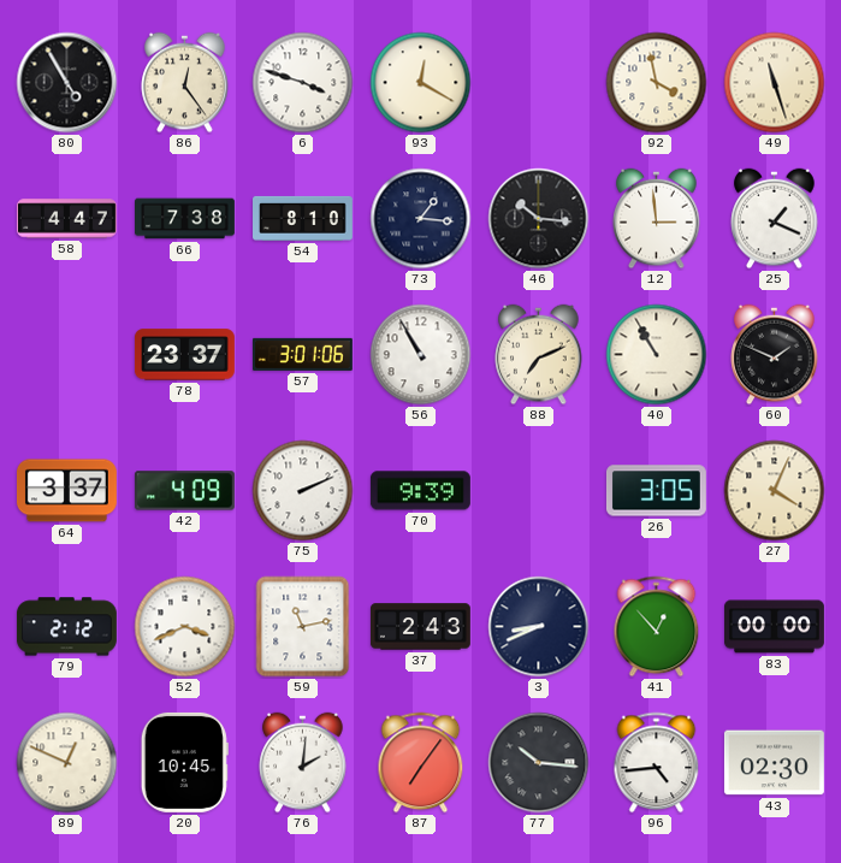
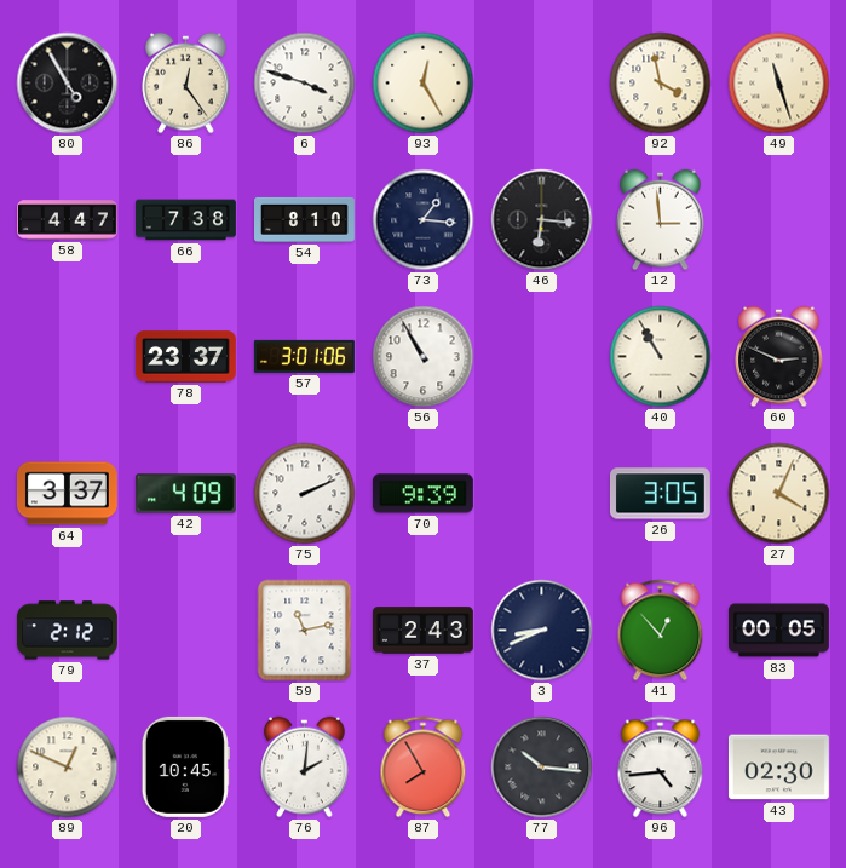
93: 12:20 -> 12:25
46: 10:16 -> 6:16
25: 1:19 -> none
88: 7:11 -> none
60: 1:49 -> 2:49
52: 3:41 -> none
83: 00:00 -> 00:05
87: 7:06 -> 7:55
